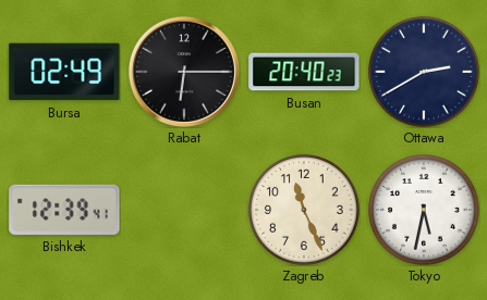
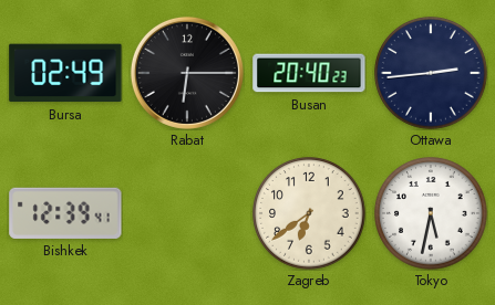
Ottawa: 2:40 -> 2:44
Zagreb: 11:26 -> 6:39
